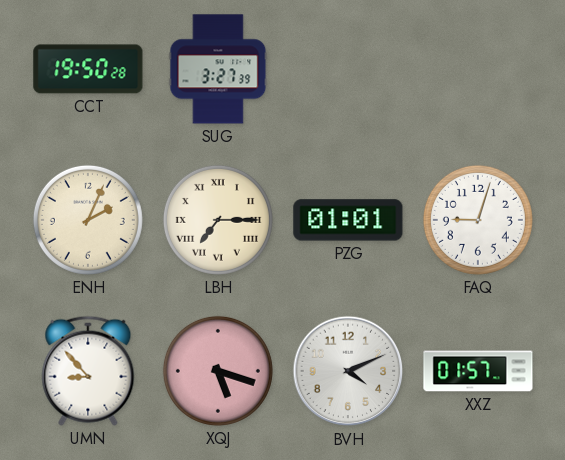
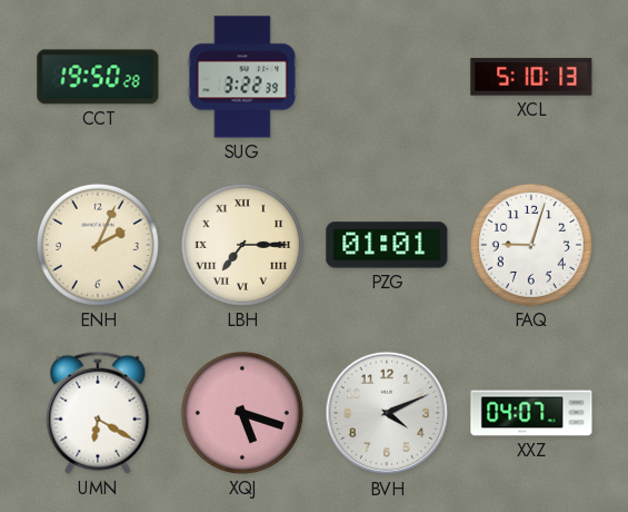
SUG: 3:27 -> 3:22
XCL: none -> 5:10
UMN: 8:53 -> 6:20
XXZ: 01:57 -> 04:07
